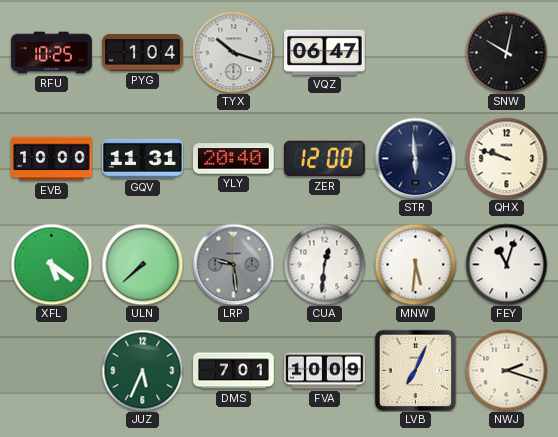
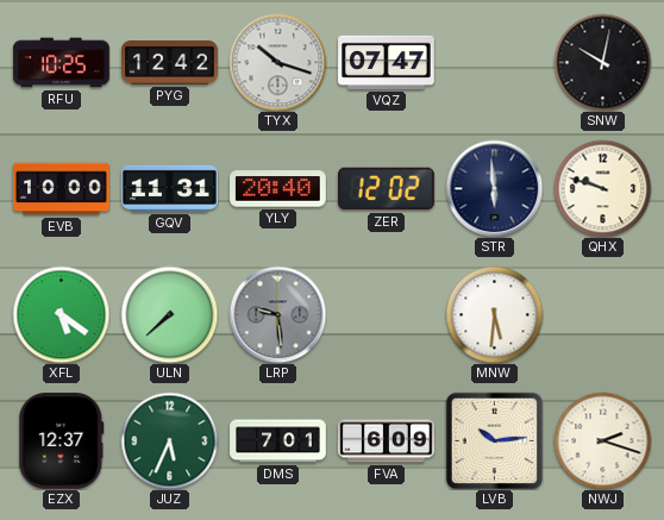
PYG: 1:04 -> 12:42
VQZ: 06:47 -> 07:47
ZER: 12:00 -> 12:02
CUA: 12:31 -> none
FEY: 11:03 -> none
EZX: none -> 12:37
FVA: 10:09 -> 6:09
LVB: 7:04 -> 10:14
